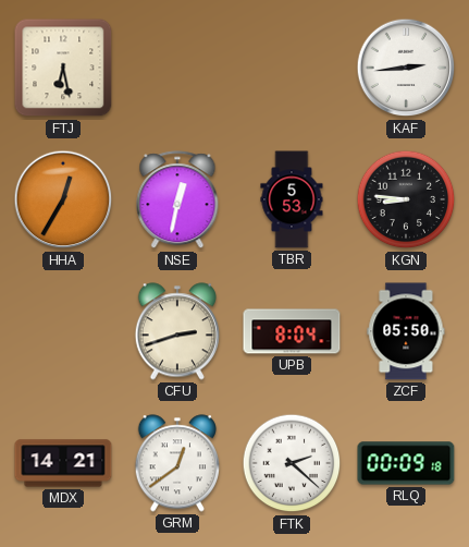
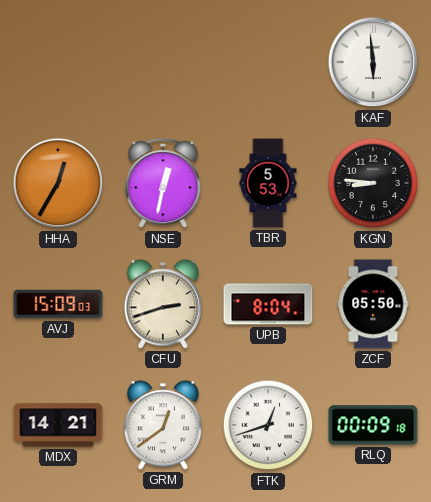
FTJ: 6:28 -> none
KAF: 2:44 -> 5:59
AVJ: none -> 15:09
FTK: 2:22 -> 12:42
